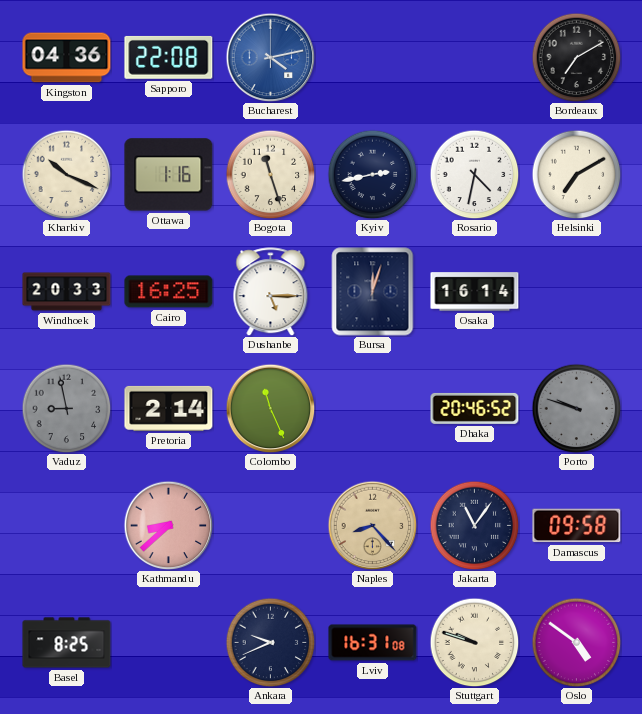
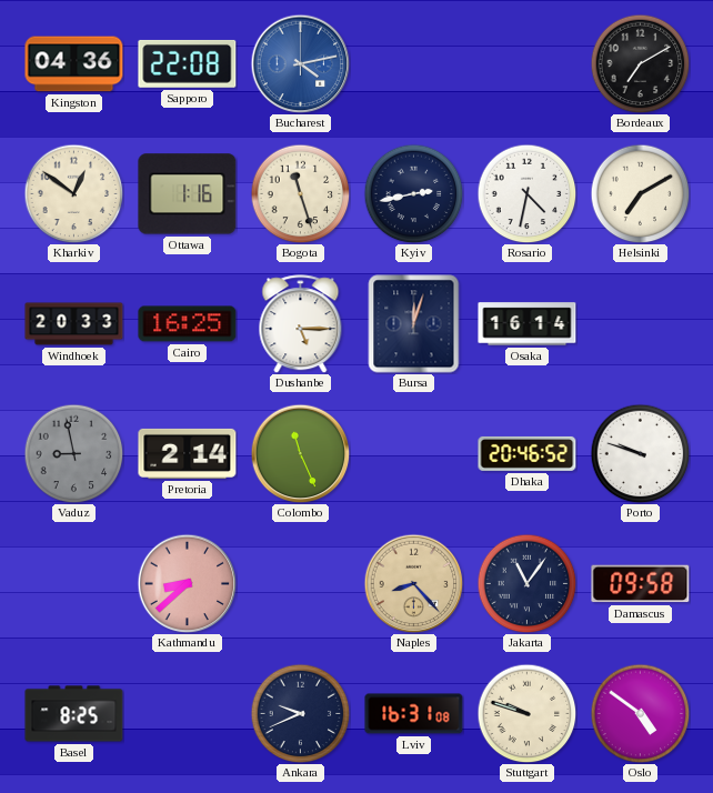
Kharkiv: 10:19 -> 12:51
Porto dial: grey -> white
